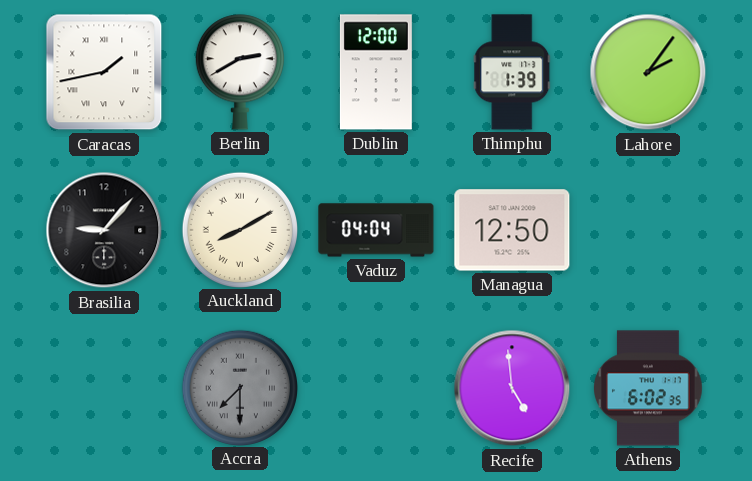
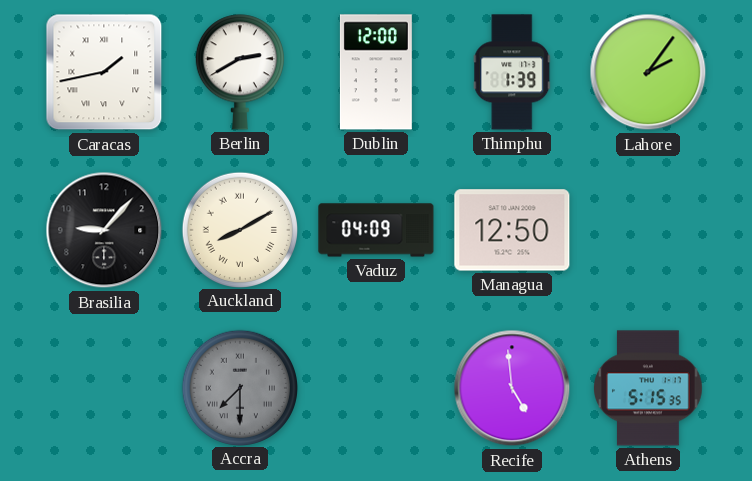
Vaduz: 04:04 -> 04:09
Athens: 6:02 -> 5:15
